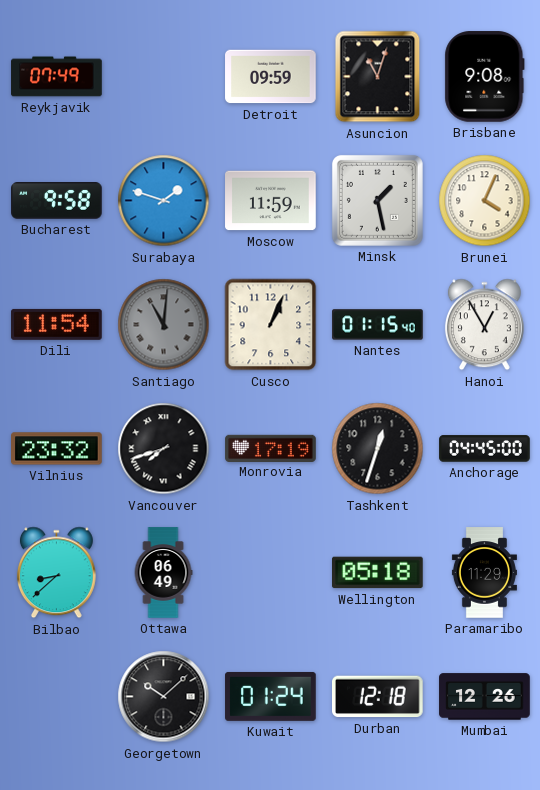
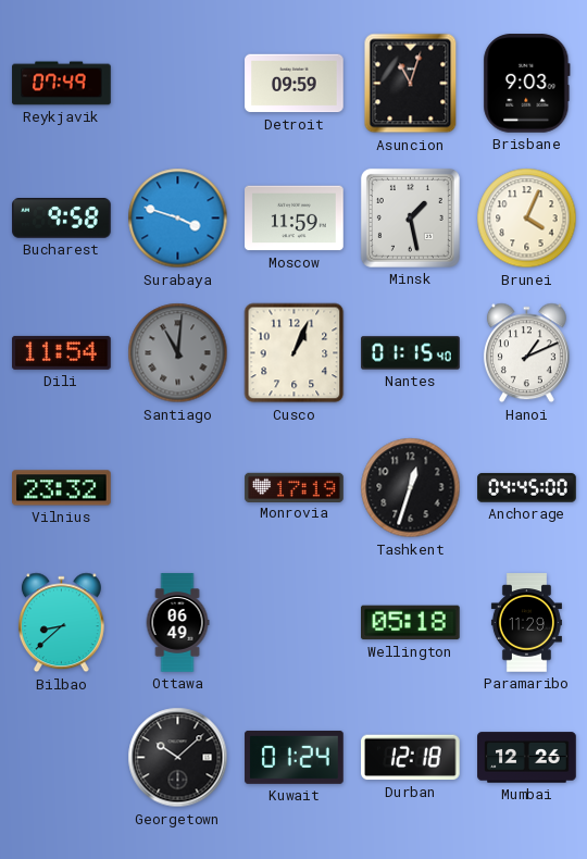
Brisbane: 9:08 -> 9:03
Surabaya: 1:48 -> 3:48
Hanoi: 12:55 -> 1:11
Vancouver: 7:42 -> none
